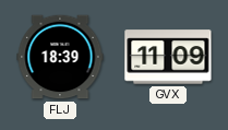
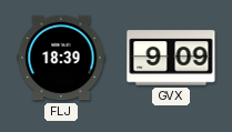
GVX: 11:09 -> 9:09
